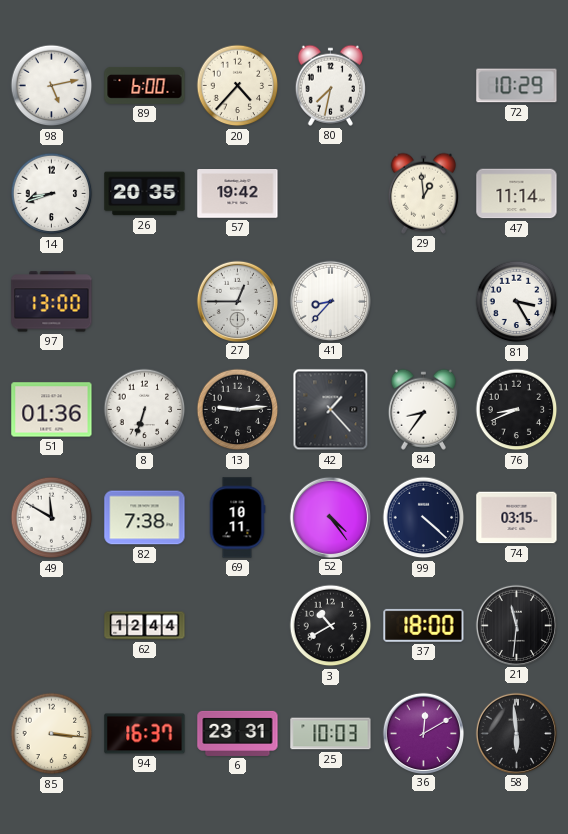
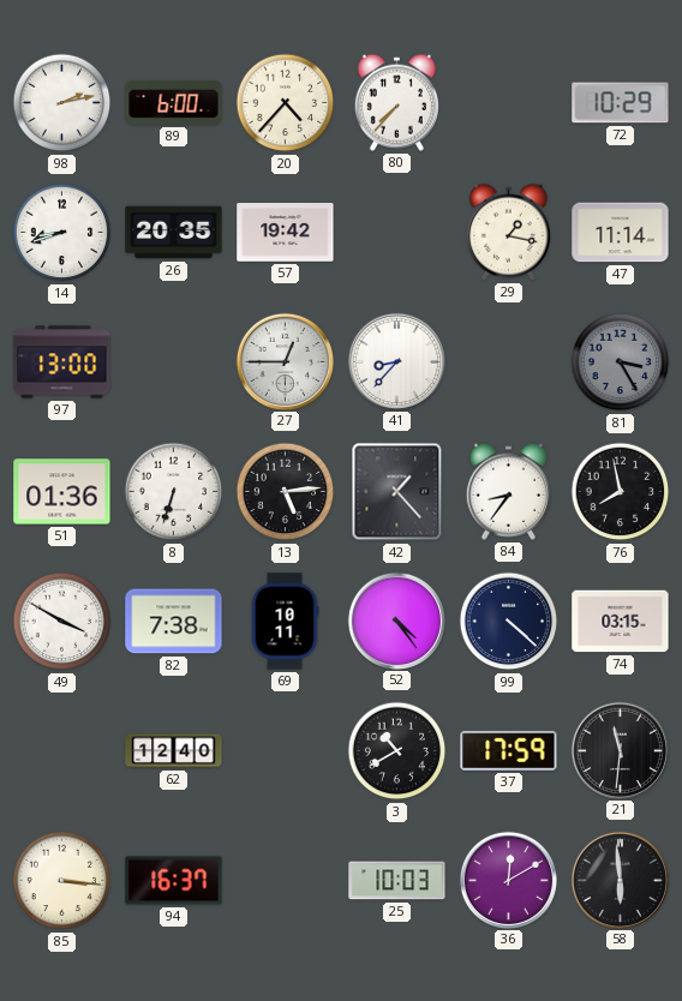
98: 5:13 -> 2:13
80: 7:32 -> 7:37
29: 12:59 -> 1:17
81 dial: white -> grey
13: 9:14 -> 5:14
76: 8:41 -> 7:58
49: 11:50 -> 3:50
62: 12:44 -> 12:40
37: 18:00 -> 17:59
6: 23:31 -> none
